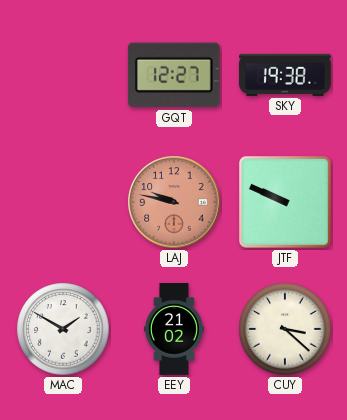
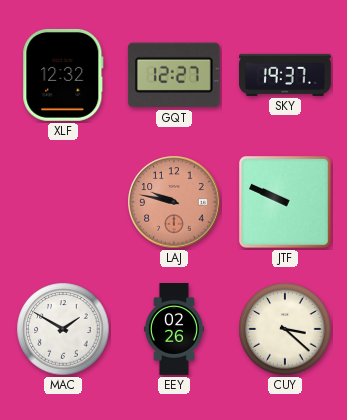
XLF: none -> 12:32
SKY: 19:38 -> 19:37
EEY: 21:02 -> 02:26
